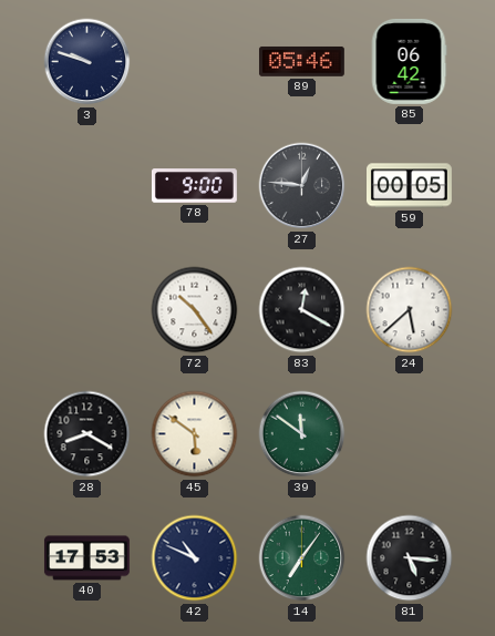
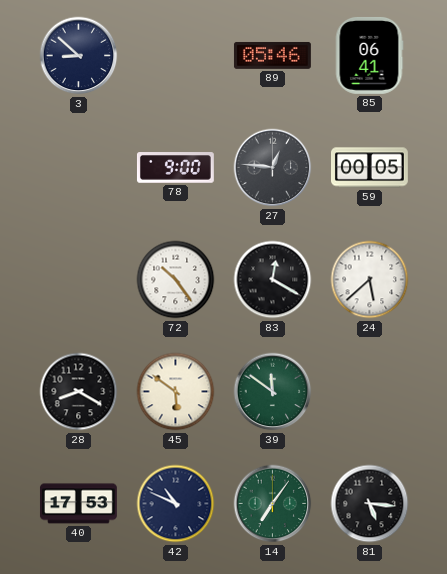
3: 9:48 -> 8:52
85: 06:42 -> 06:41
